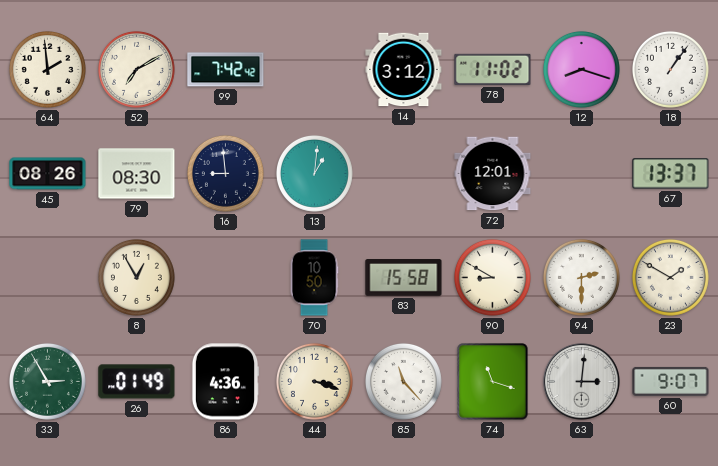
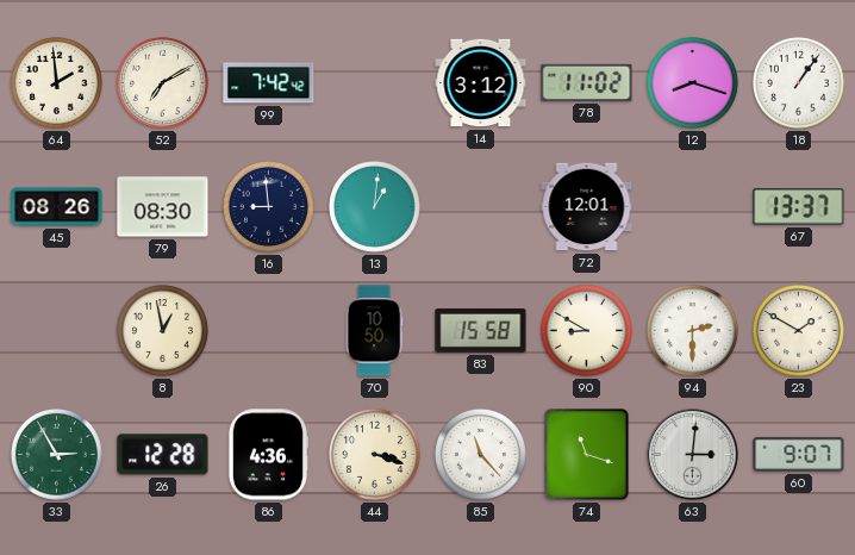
8: 12:55 -> 12:58
26: 01:49 -> 12:28
